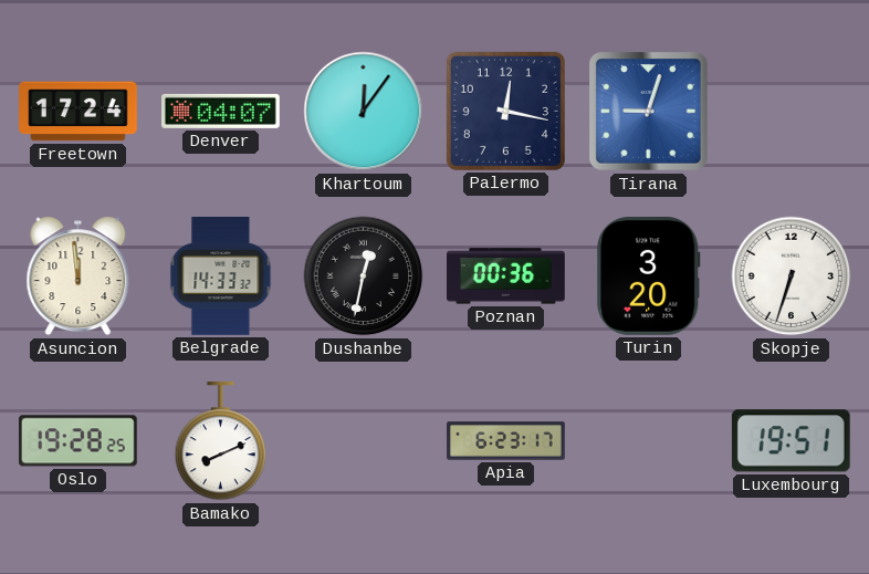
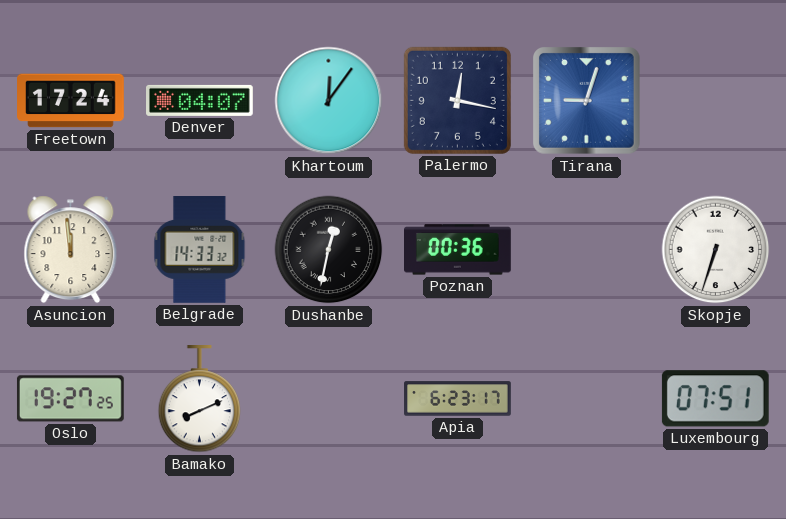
Turin: 3:20 -> none
Oslo: 19:28 -> 19:27
Luxembourg: 19:51 -> 07:51
